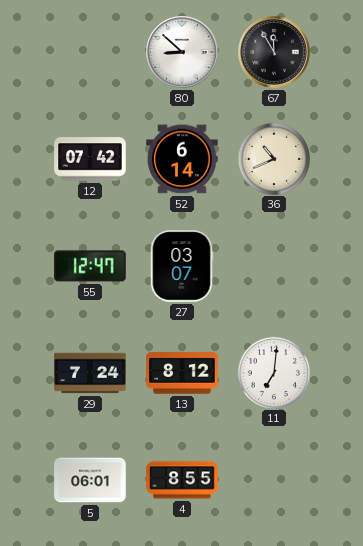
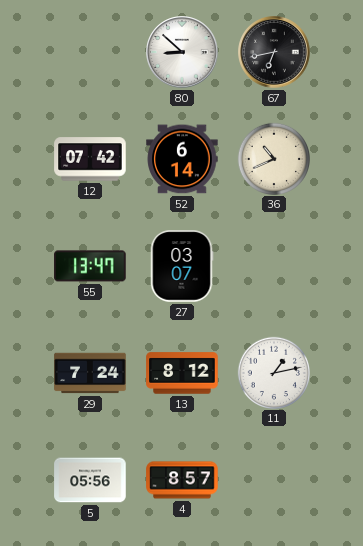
67: 11:55 -> 6:43
55: 12:47 -> 13:47
11: 7:01 -> 1:13
5: 06:01 -> 05:56
4: 8:55 -> 8:57
